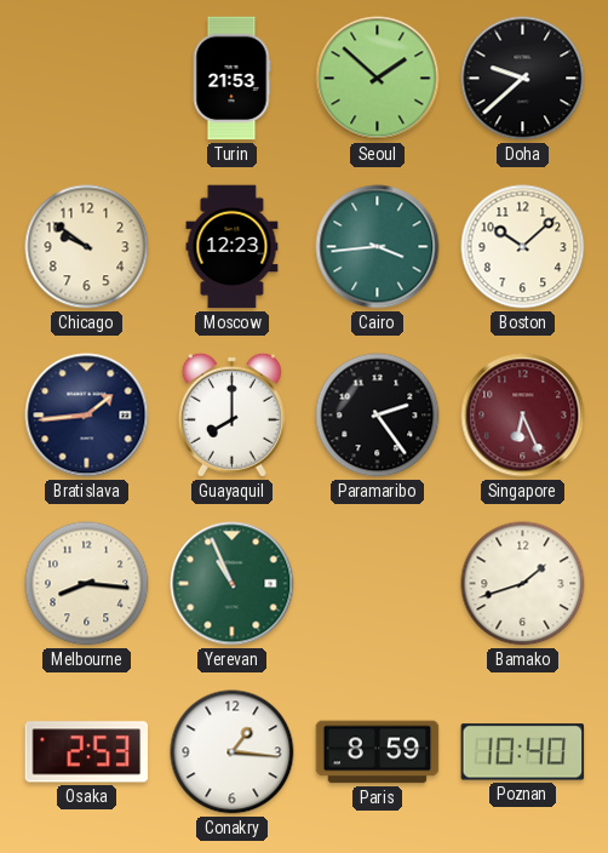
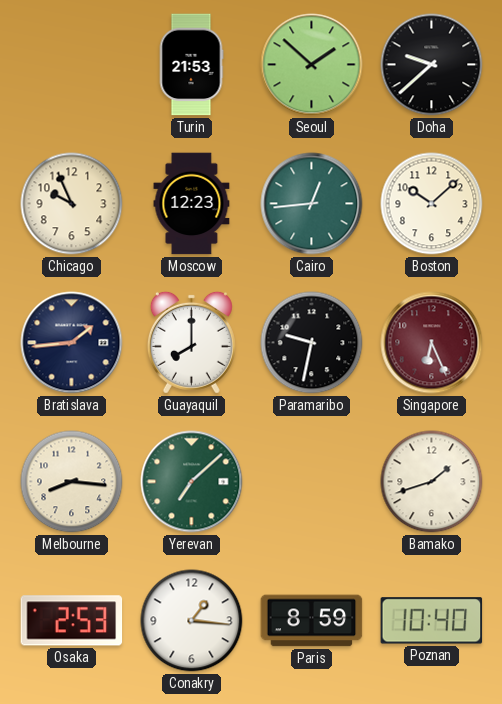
Chicago: 9:51 -> 9:56
Cairo: 3:44 -> 12:44
Paramaribo: 2:24 -> 9:32
Yerevan: 10:56 -> 7:08
